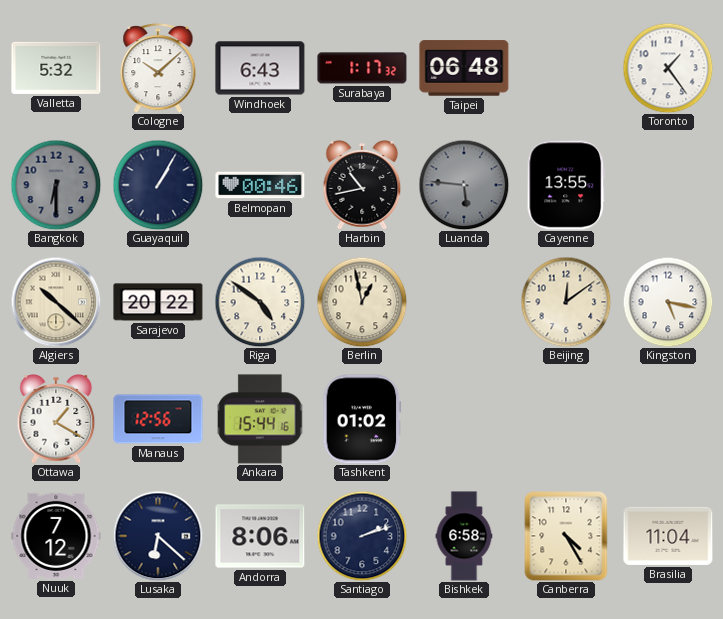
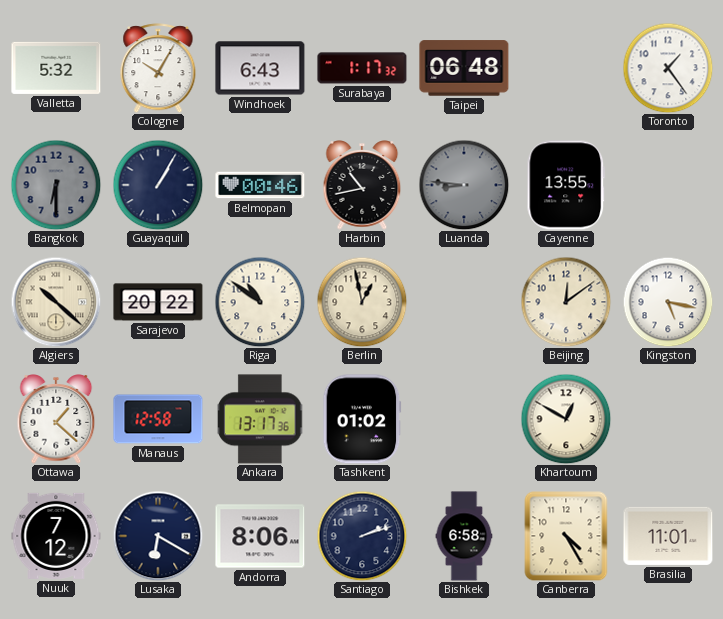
Cologne: 10:08 -> 10:05
Luanda: 5:46 -> 8:46
Riga: 4:51 -> 10:51
Ottawa: 1:20 -> 1:22
Manaus: 12:56 -> 12:58
Ankara: 15:44 -> 13:17
Khartoum: none -> 12:50
Lusaka: 6:22 -> 6:20
Brasilia: 11:04 -> 11:01
